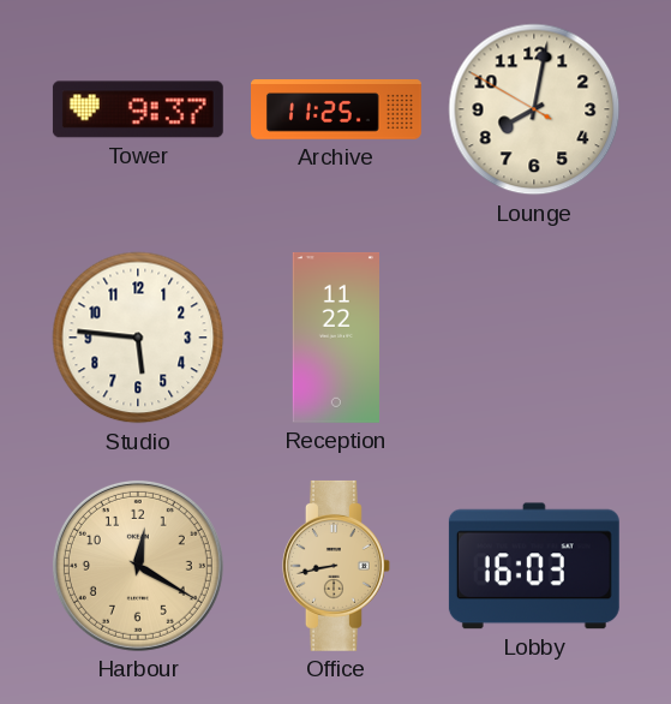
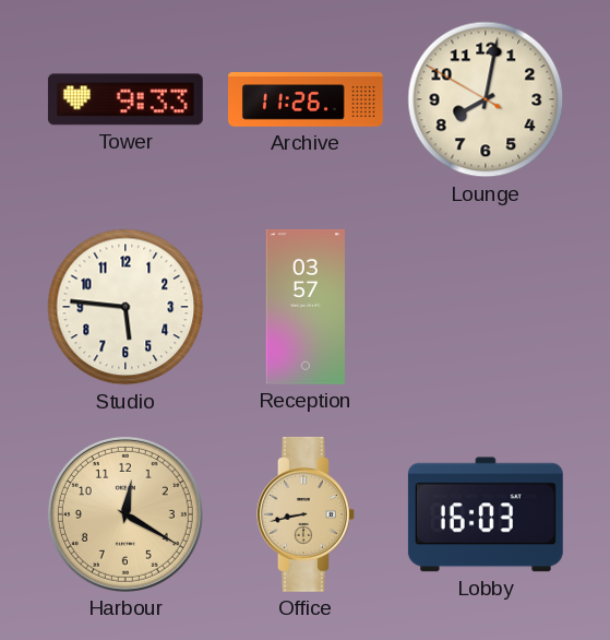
Tower: 9:37 -> 9:33
Archive: 11:25 -> 11:26
Reception: 11:22 -> 03:57
